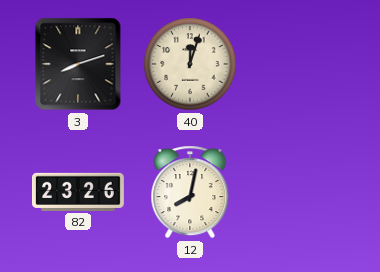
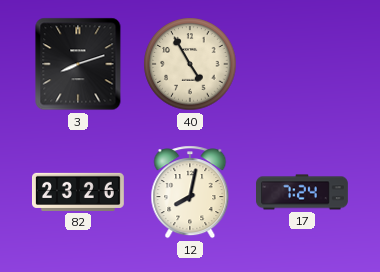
40: 12:03 -> 4:55
17: none -> 7:24
